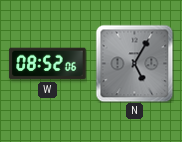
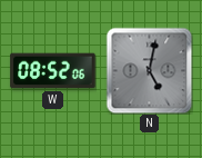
N: 5:05 -> 5:02
